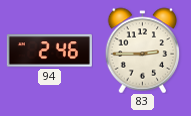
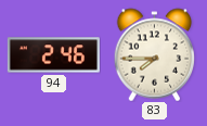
83: 2:45 -> 7:45
